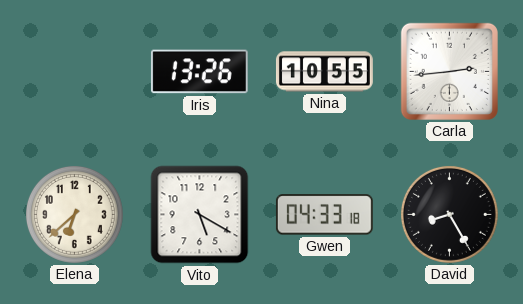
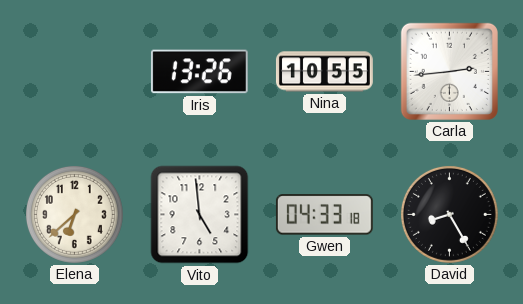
Vito: 5:20 -> 4:59
